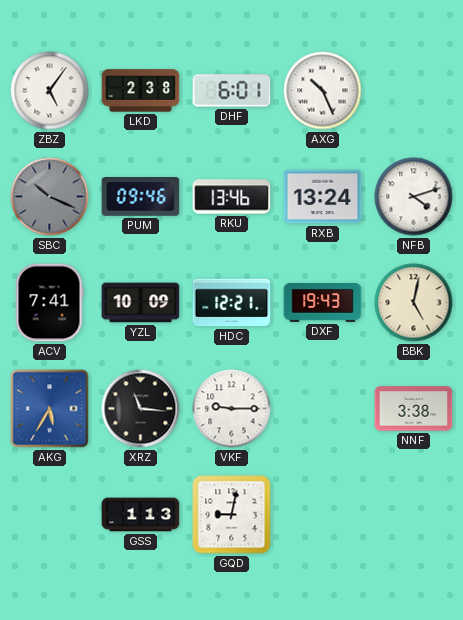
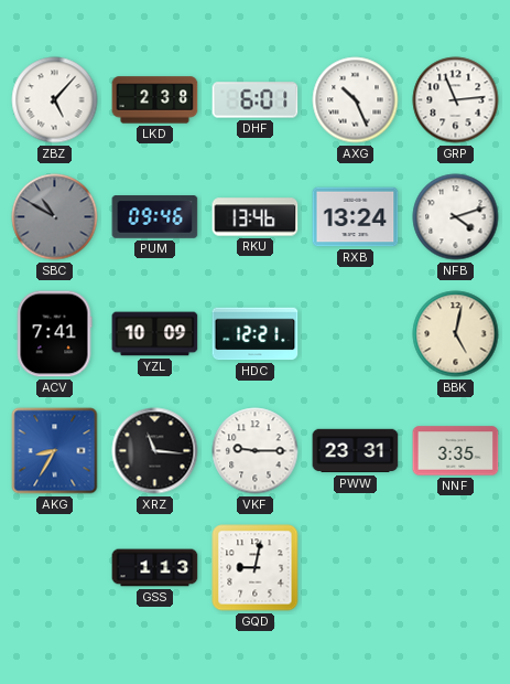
ZBZ: 5:06 -> 5:07
GRP: none -> 11:14
SBC: 10:19 -> 10:50
DXF: 19:43 -> none
AKG: 5:35 -> 8:35
PWW: none -> 23:31
NNF: 3:38 -> 3:35
